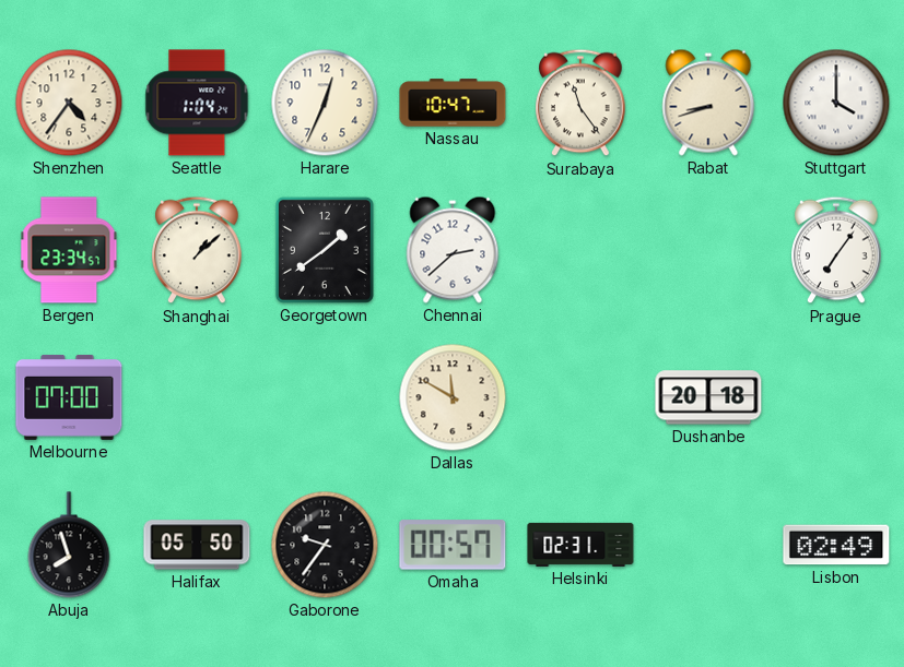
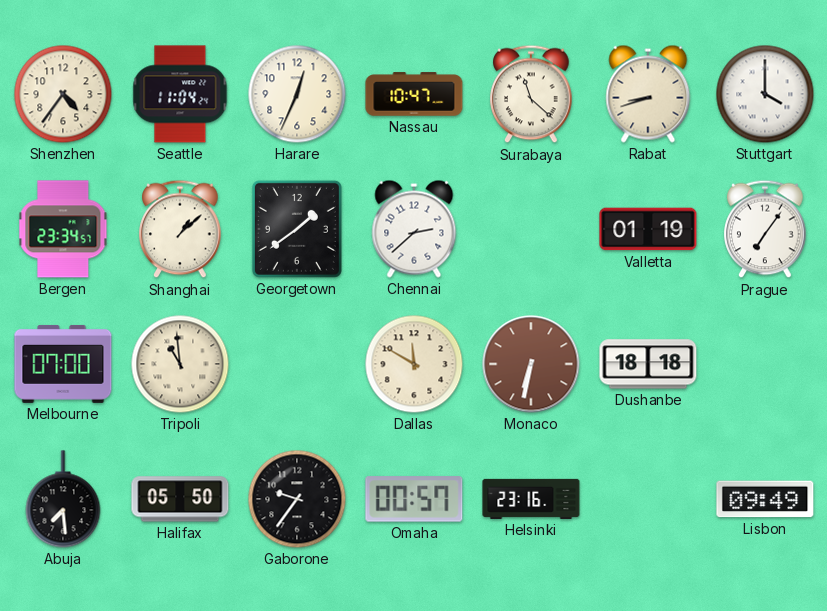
Seattle: 1:04 -> 11:04
Surabaya: 11:24 -> 11:22
Valletta: none -> 01:19
Tripoli: none -> 10:59
Monaco: none -> 6:32
Dushanbe: 20:18 -> 18:18
Abuja: 7:57 -> 7:29
Helsinki: 02:31 -> 23:16
Lisbon: 02:49 -> 09:49
